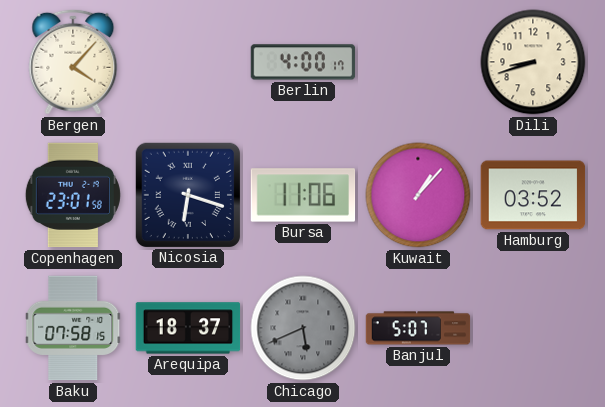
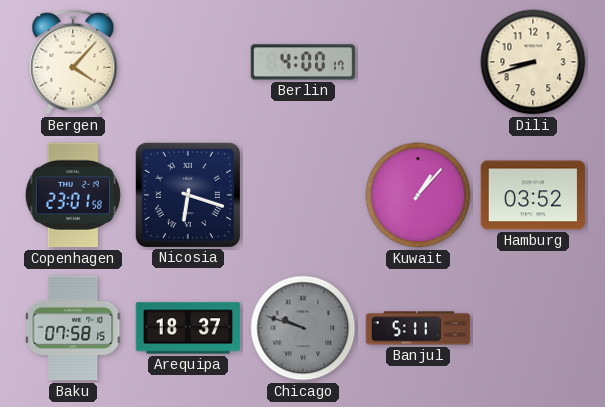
Bursa: 11:06 -> none
Chicago: 5:41 -> 9:48
Banjul: 5:07 -> 5:11
